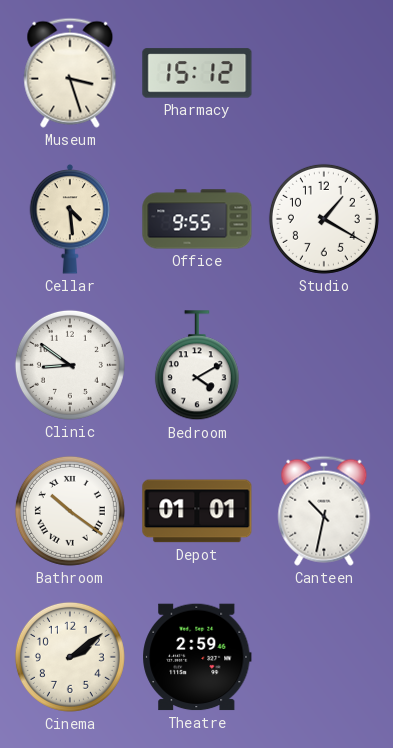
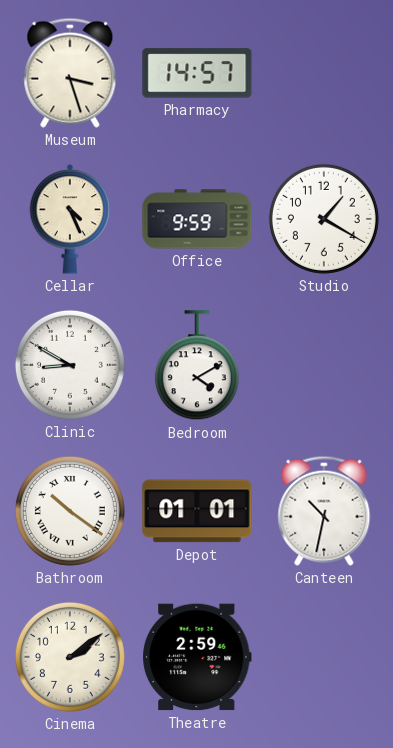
Pharmacy: 15:12 -> 14:57
Cellar: 4:29 -> 4:26
Office: 9:55 -> 9:59
Clinic: 8:51 -> 8:50
